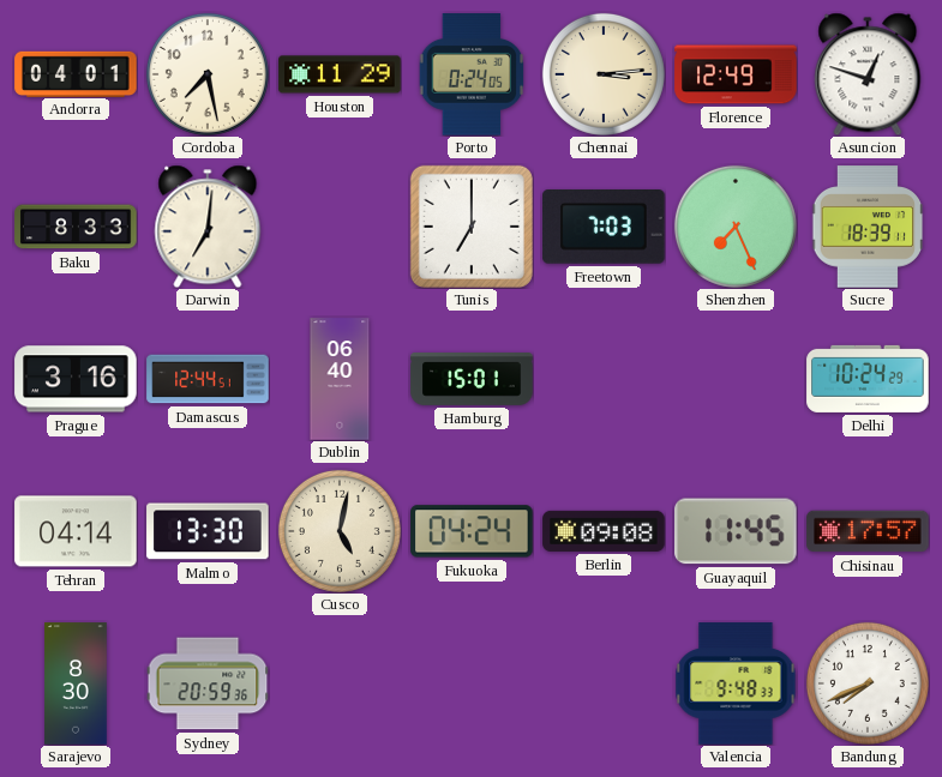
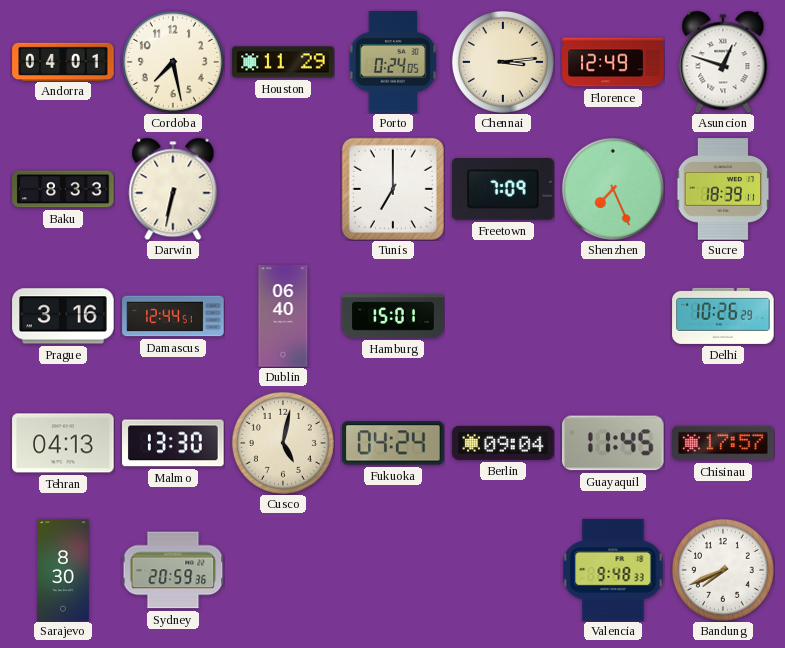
Darwin: 7:01 -> 6:32
Freetown: 7:03 -> 7:09
Delhi: 10:24 -> 10:26
Tehran: 04:14 -> 04:13
Berlin: 09:08 -> 09:04
